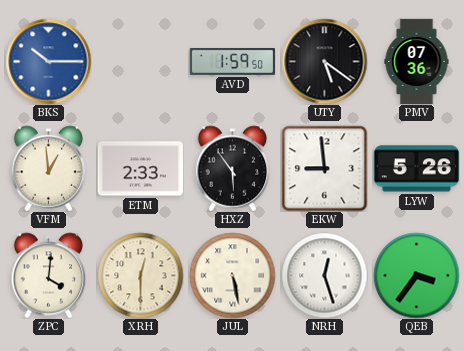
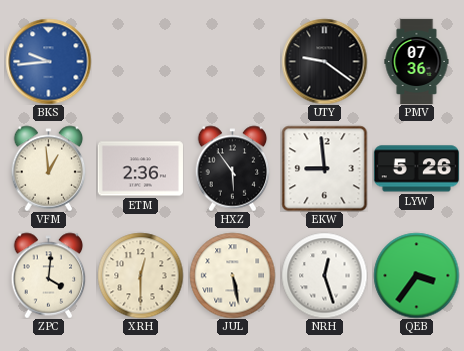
BKS: 10:15 -> 9:44
AVD: 1:59 -> none
UTY: 5:21 -> 9:21
ETM: 2:33 -> 2:36
